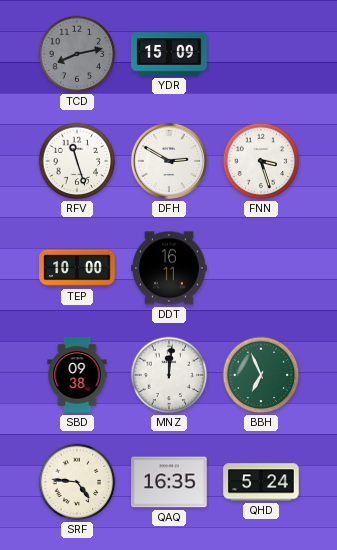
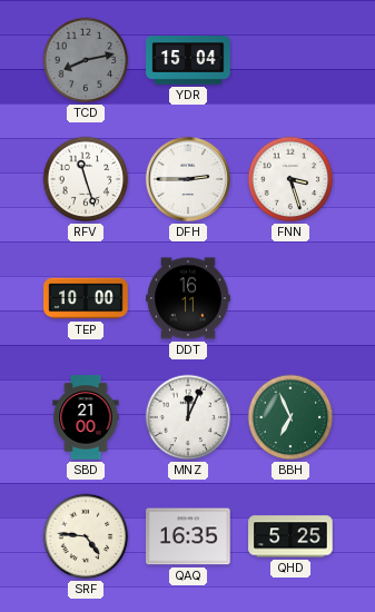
YDR: 15:09 -> 15:04
DFH: 2:50 -> 2:45
SBD: 09:38 -> 21:00
MNZ: 12:01 -> 12:04
QHD: 5:24 -> 5:25
